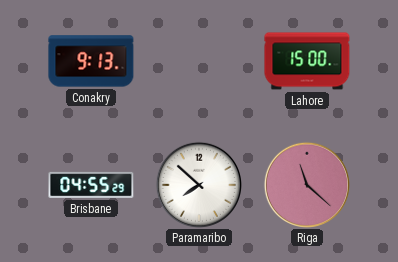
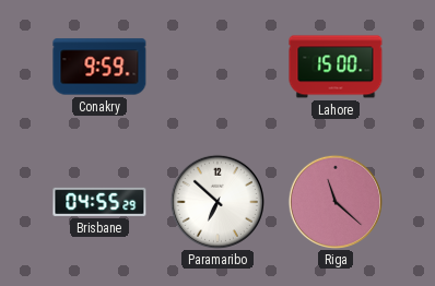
Conakry: 9:13 -> 9:59
Paramaribo: 7:52 -> 6:52
